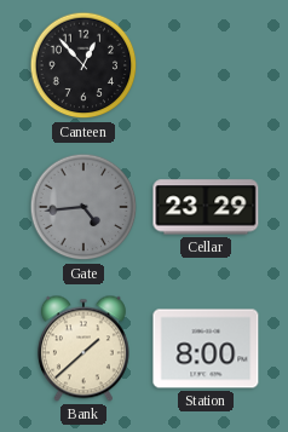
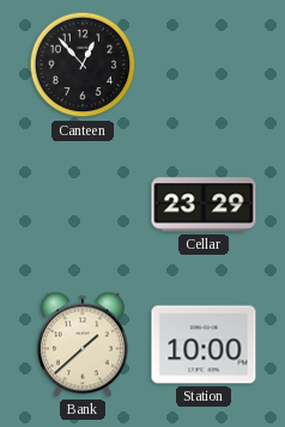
Gate: 4:44 -> none
Station: 8:00 -> 10:00
